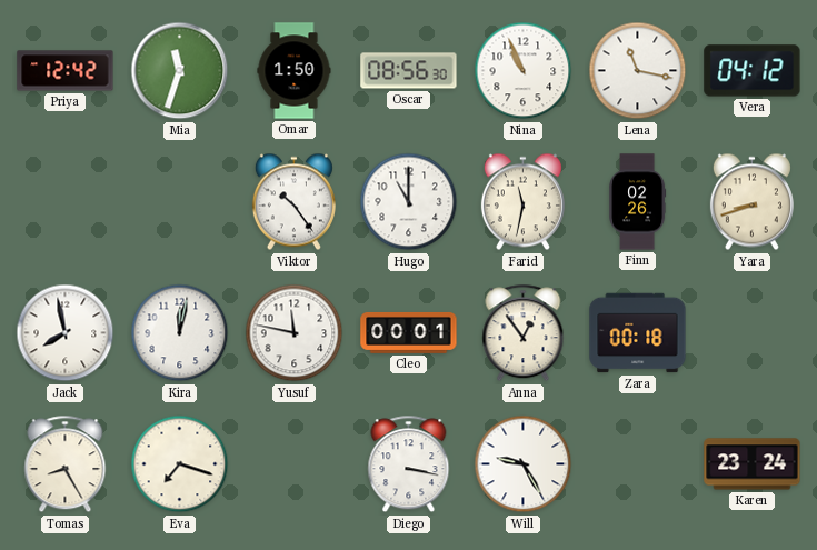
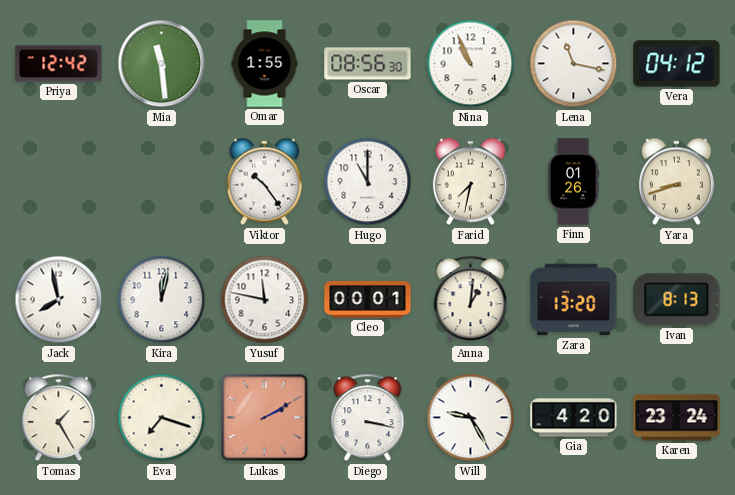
Mia: 11:33 -> 11:29
Omar: 1:50 -> 1:55
Farid: 11:32 -> 7:32
Finn: 02:26 -> 01:26
Anna: 12:54 -> 1:01
Zara: 00:18 -> 13:20
Ivan: none -> 8:13
Tomas: 8:25 -> 1:25
Lukas: none -> 2:10
Gia: none -> 4:20
